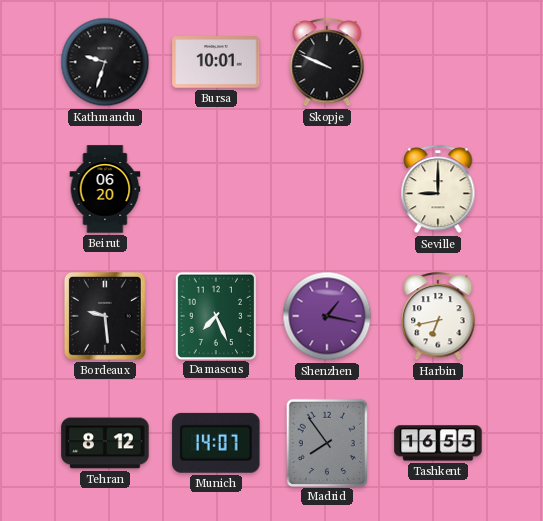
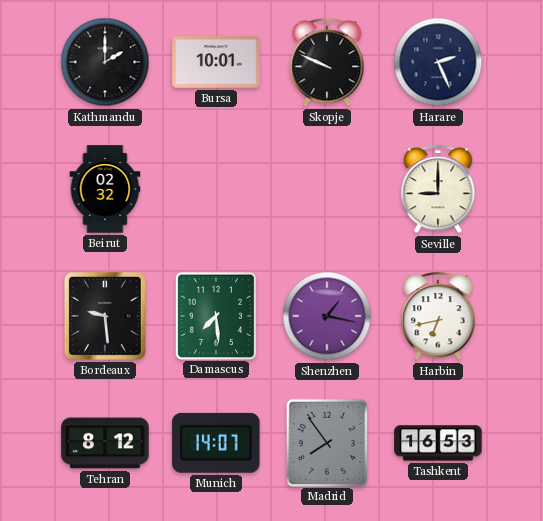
Kathmandu: 9:33 -> 2:00
Harare: none -> 2:26
Beirut: 06:20 -> 02:32
Damascus: 7:26 -> 7:29
Tashkent: 16:55 -> 16:53
